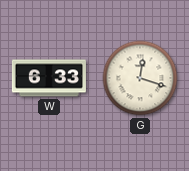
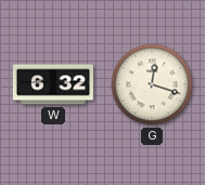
W: 6:33 -> 6:32
